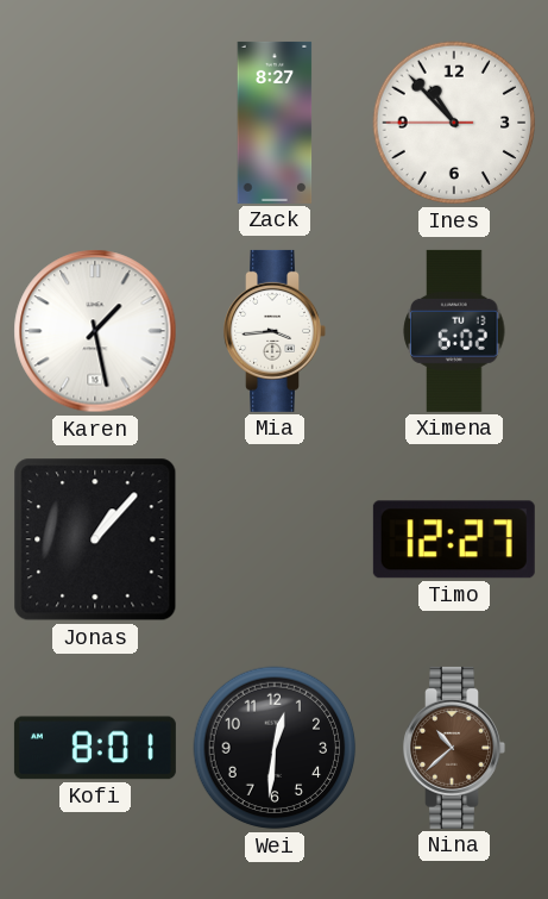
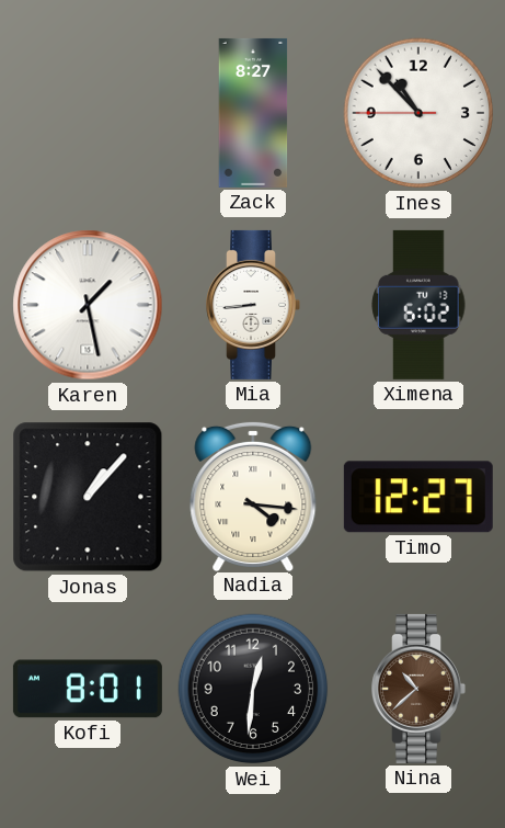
Mia: 3:44 -> 8:44
Nadia: none -> 4:16
